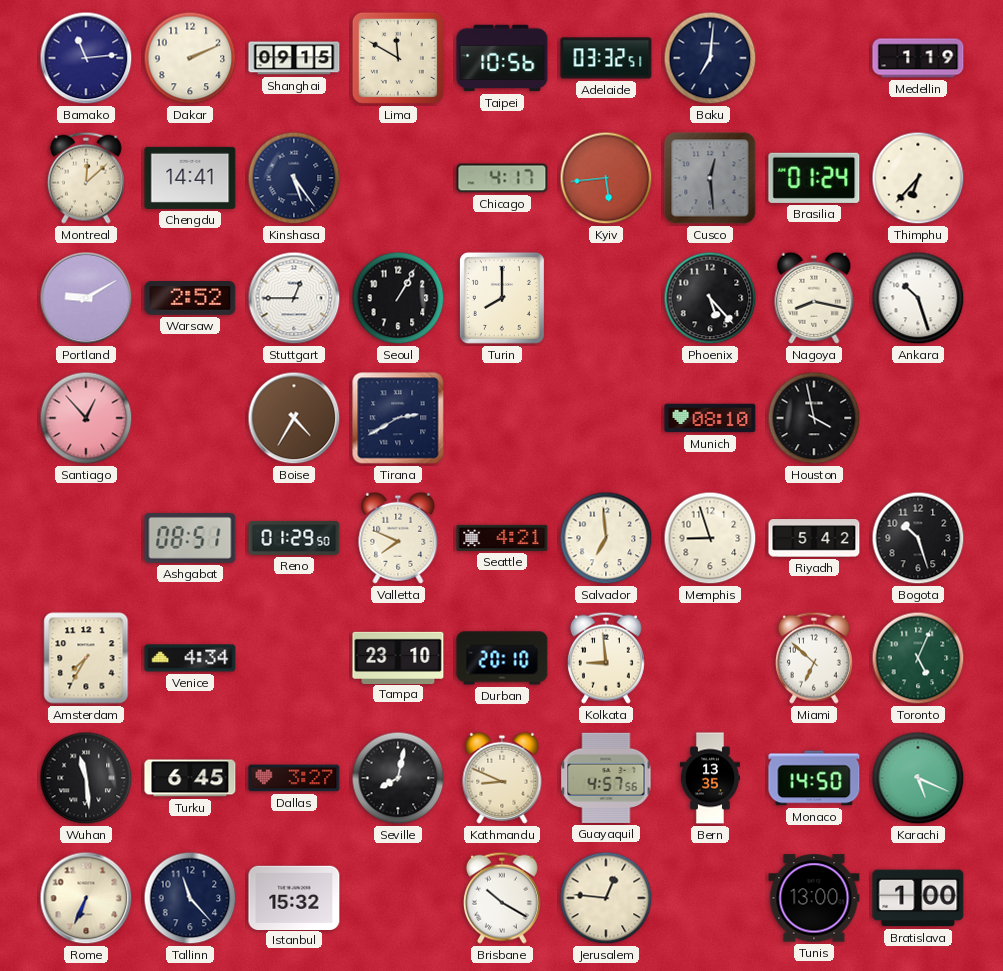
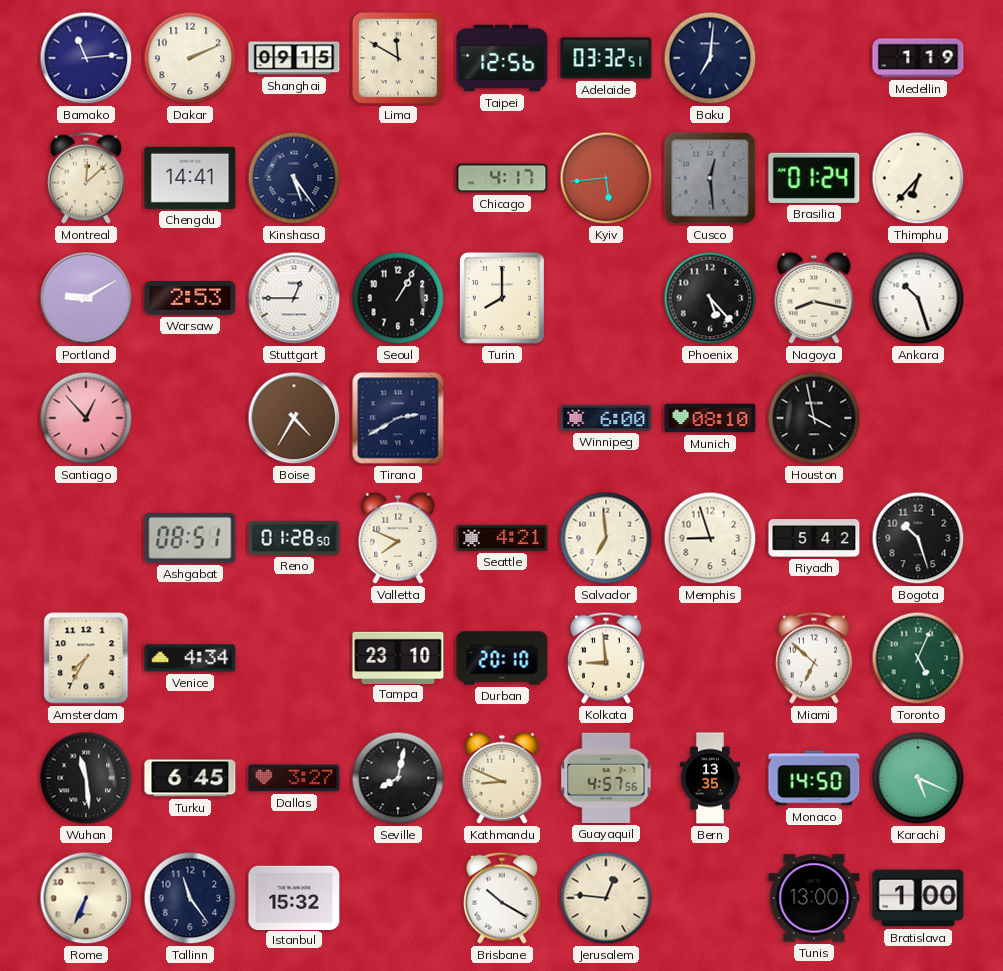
Taipei: 10:56 -> 12:56
Warsaw: 2:52 -> 2:53
Winnipeg: none -> 6:00
Reno: 01:29 -> 01:28
Tallinn: 11:23 -> 11:24
